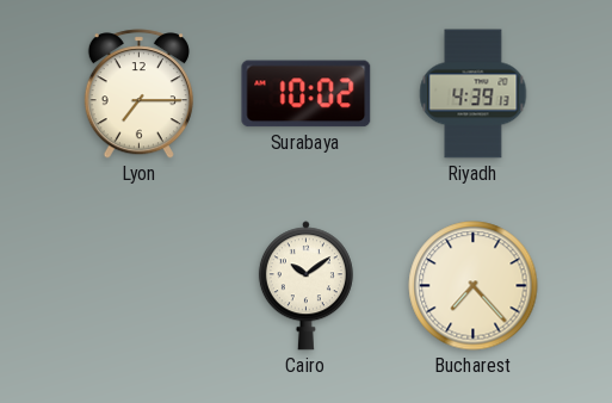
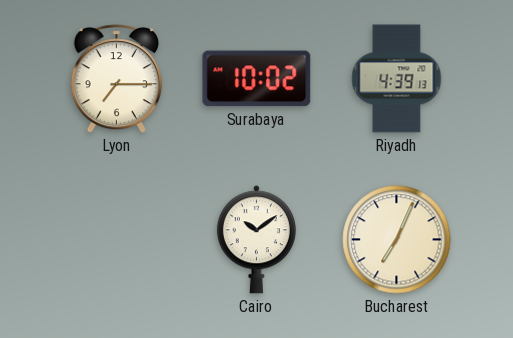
Bucharest: 7:23 -> 7:04
